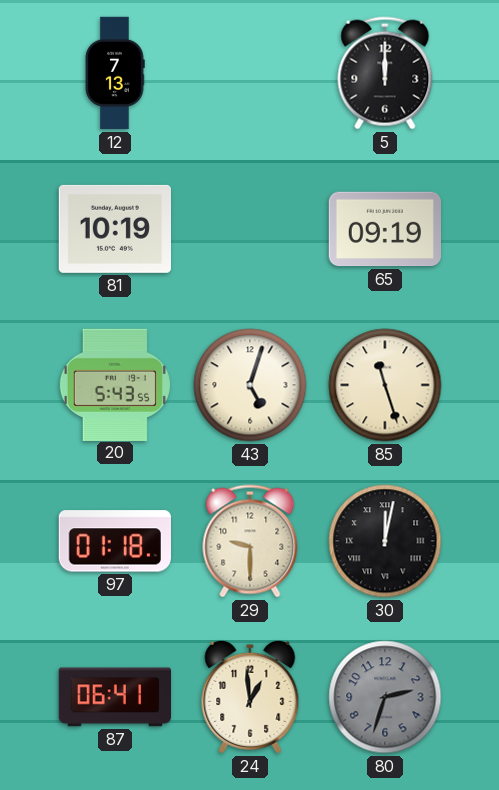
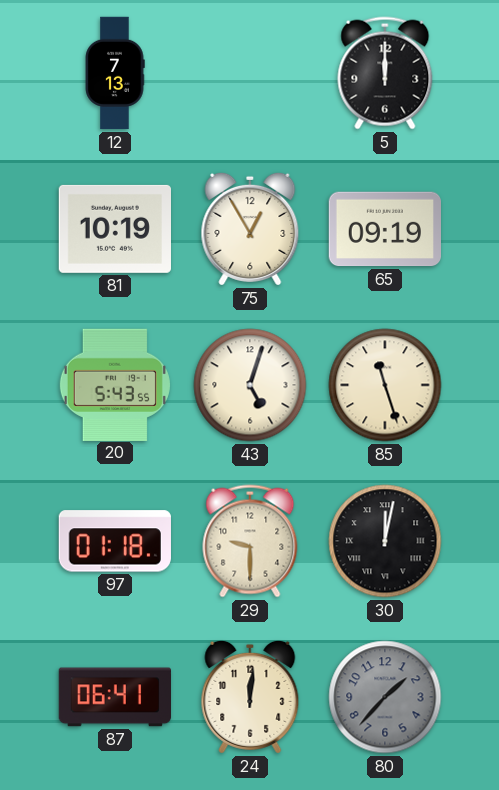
75: none -> 12:55
24: 12:59 -> 12:01
80: 2:33 -> 1:37
